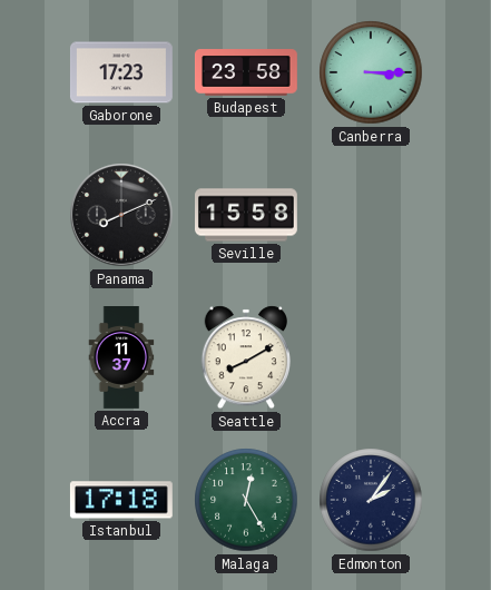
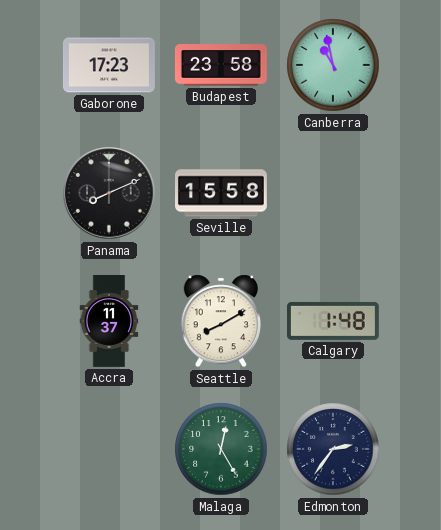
Canberra: 3:15 -> 10:58
Calgary: none -> 1:48
Istanbul: 17:18 -> none
Edmonton: 2:06 -> 2:36
